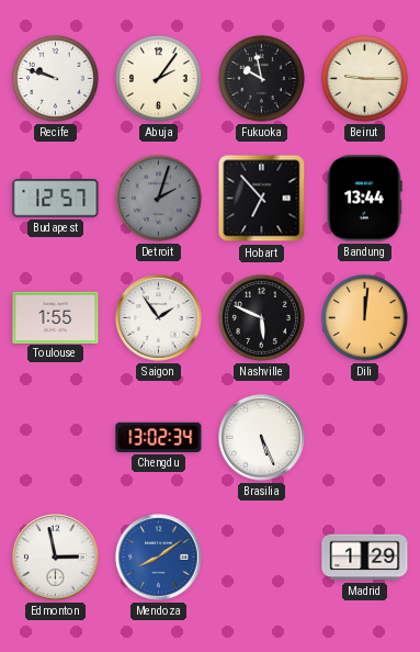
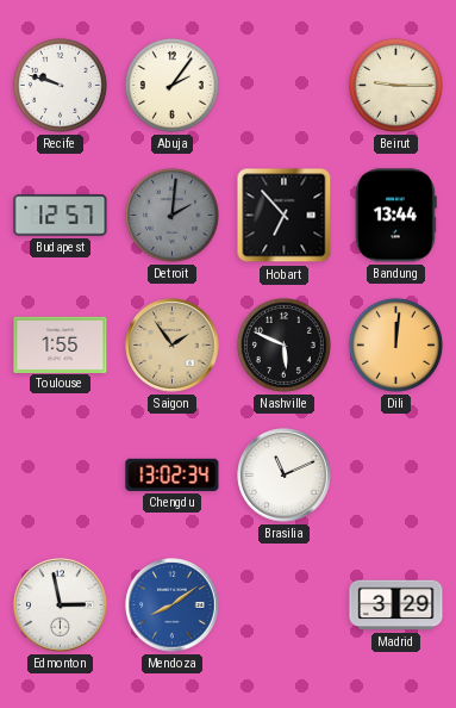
Fukuoka: 9:58 -> none
Detroit: 2:03 -> 2:01
Saigon dial: white -> champagne
Brasilia: 5:26 -> 11:11
Madrid: 1:29 -> 3:29
